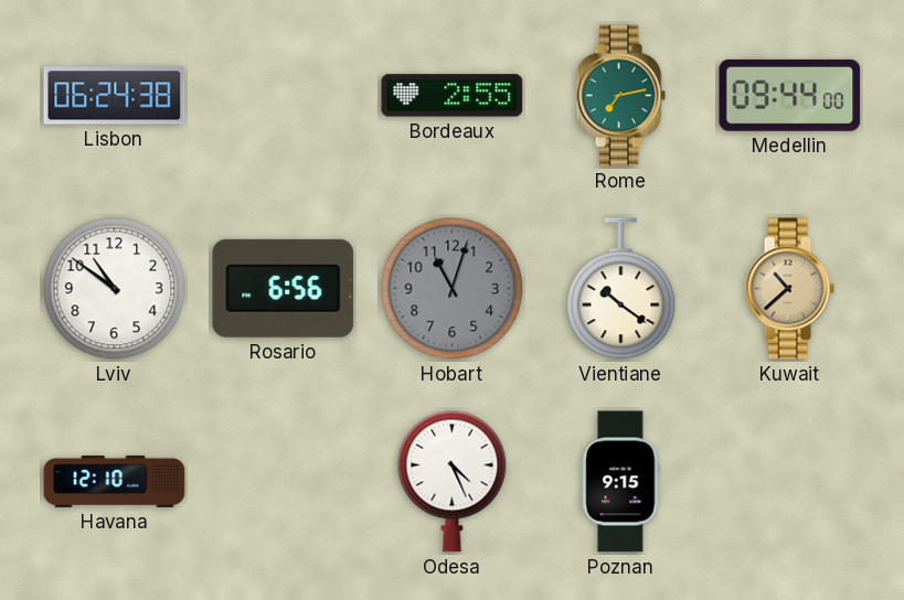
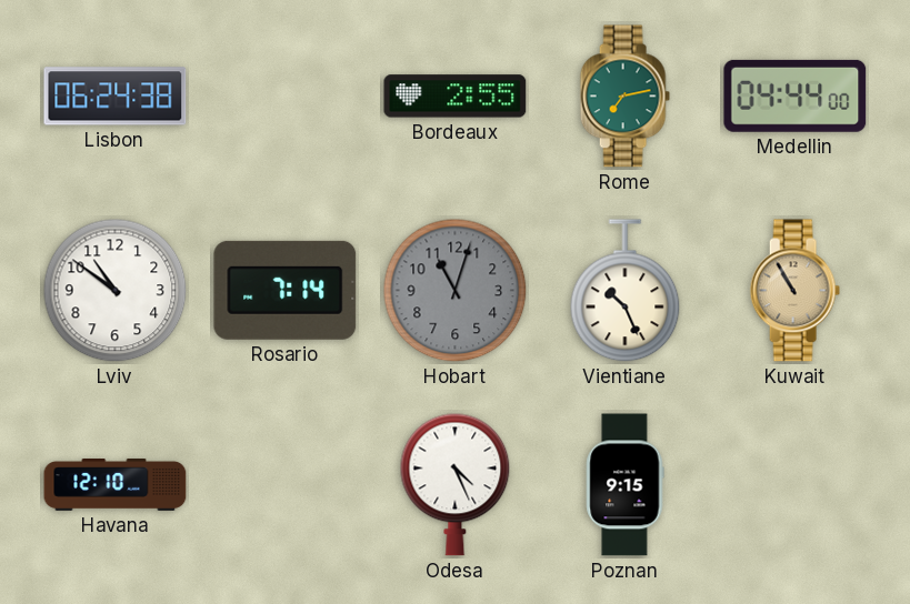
Medellin: 09:44 -> 04:44
Rosario: 6:56 -> 7:14
Vientiane: 10:21 -> 10:26
Kuwait: 10:38 -> 10:55
